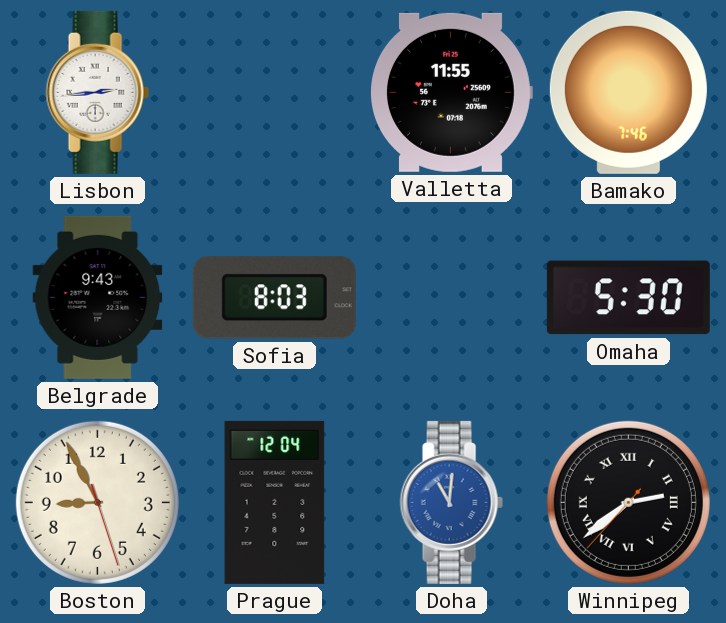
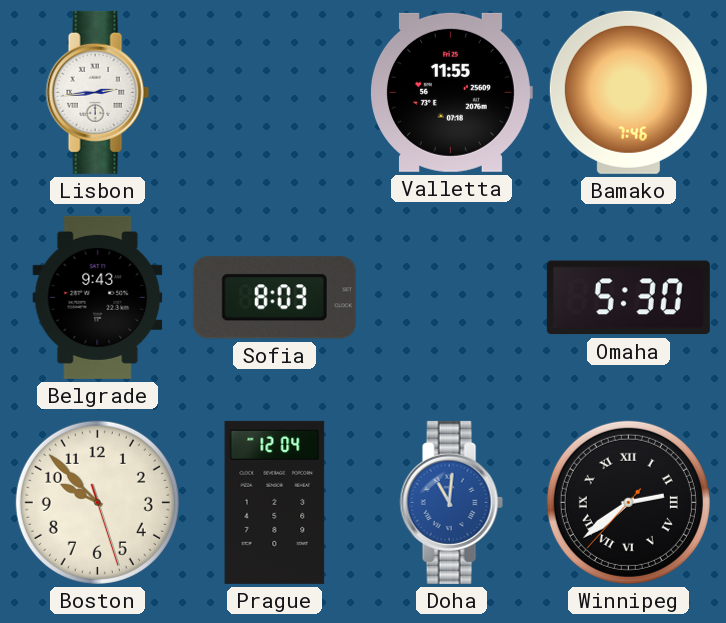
Boston: 8:55 -> 9:52
